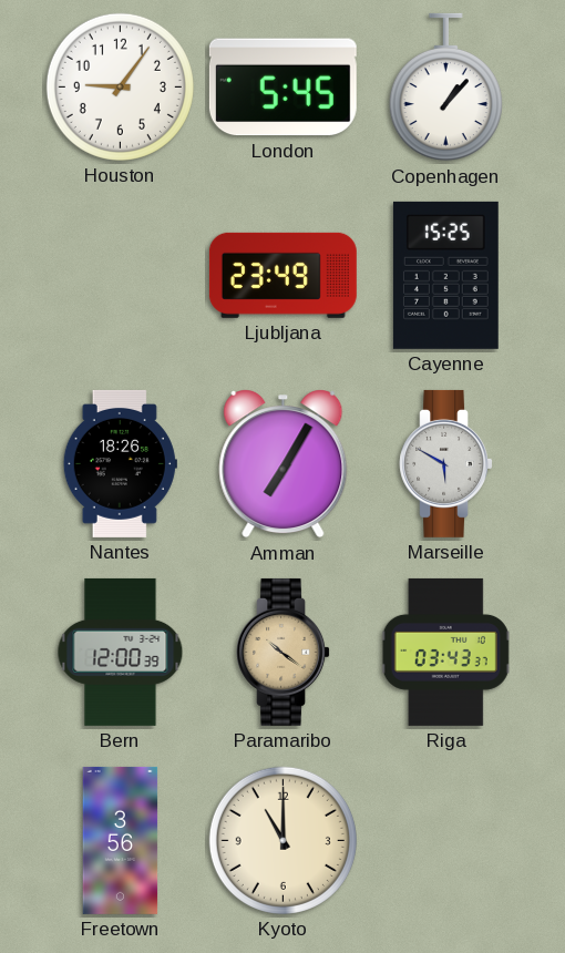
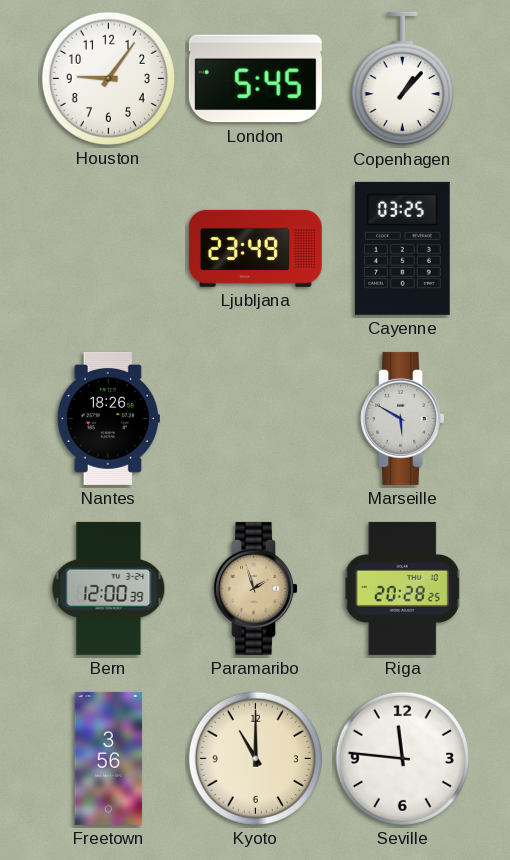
Cayenne: 15:25 -> 03:25
Amman: 7:05 -> none
Paramaribo: 10:21 -> 1:57
Riga: 03:43 -> 20:28
Seville: none -> 11:46
